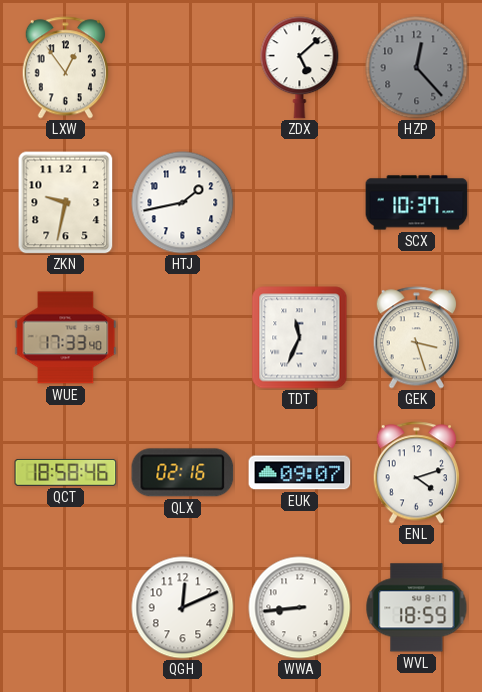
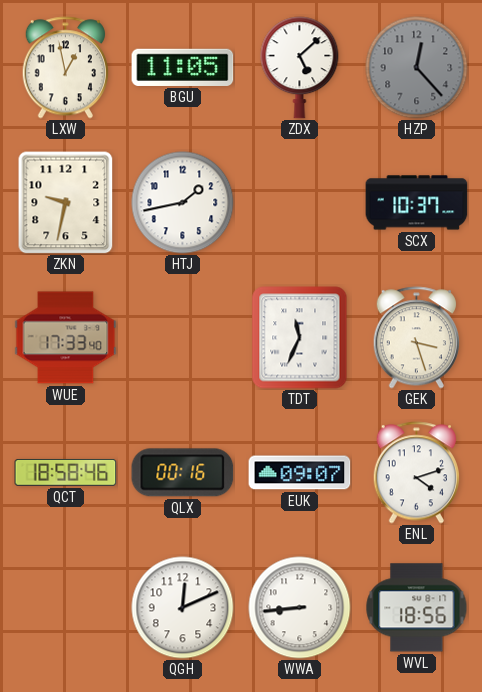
LXW: 12:54 -> 12:58
BGU: none -> 11:05
QLX: 02:16 -> 00:16
WVL: 18:59 -> 18:56
